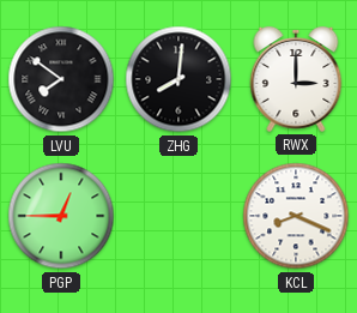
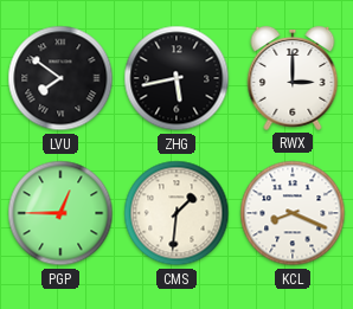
ZHG: 8:01 -> 5:43
CMS: none -> 1:31
